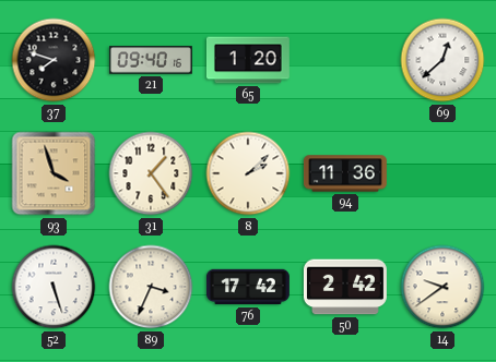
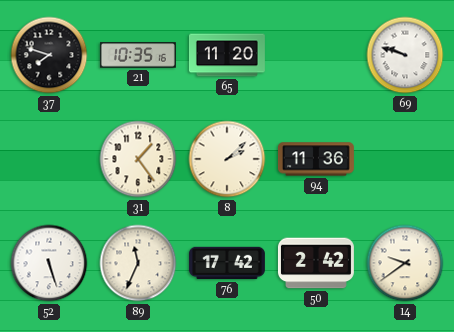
21: 09:40 -> 10:35
65: 1:20 -> 11:20
69: 12:38 -> 9:48
93: 3:57 -> none
89: 3:34 -> 11:34
